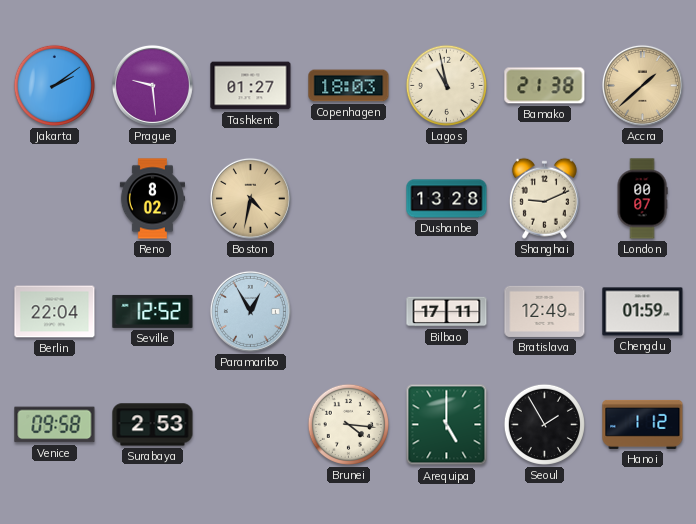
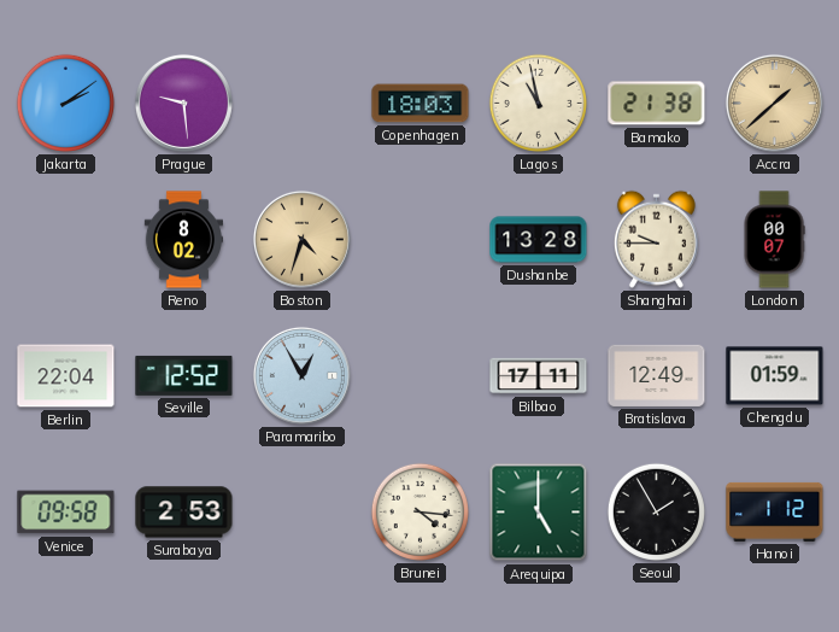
Tashkent: 01:27 -> none
Boston: 4:32 -> 4:33
Shanghai: 9:11 -> 9:45
